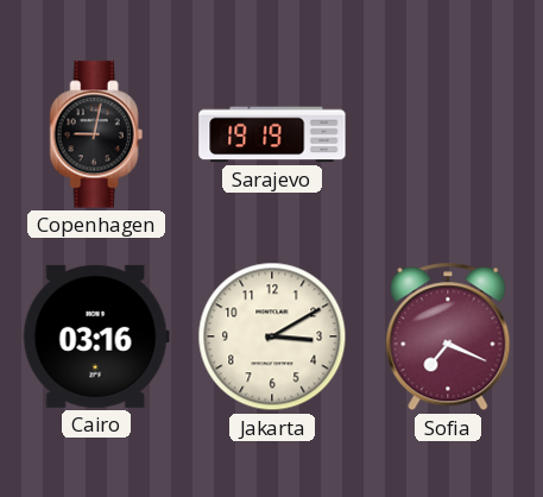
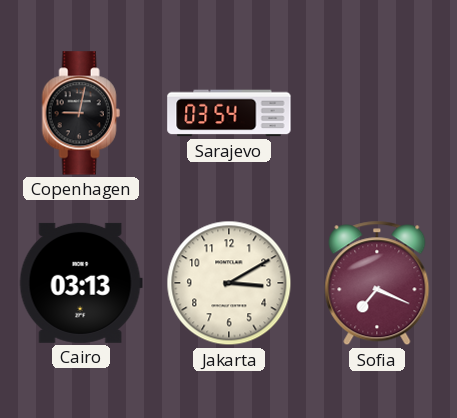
Sarajevo: 19:19 -> 03:54
Cairo: 03:16 -> 03:13
